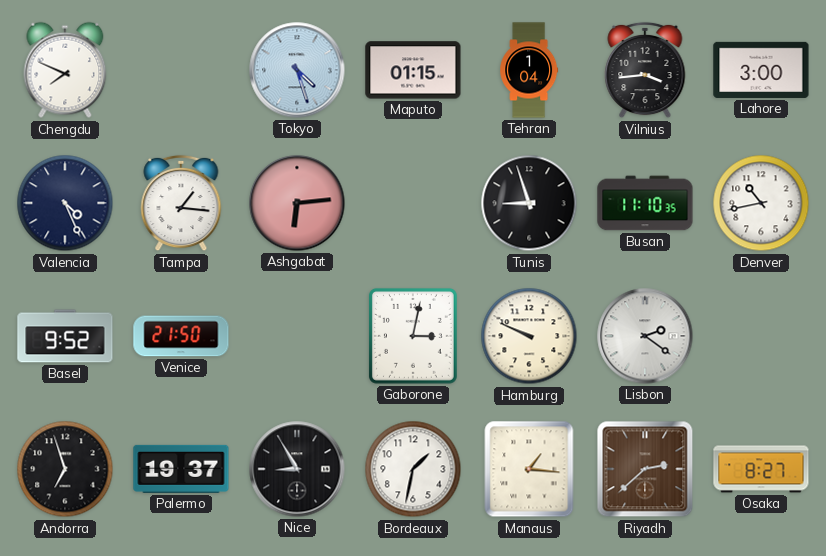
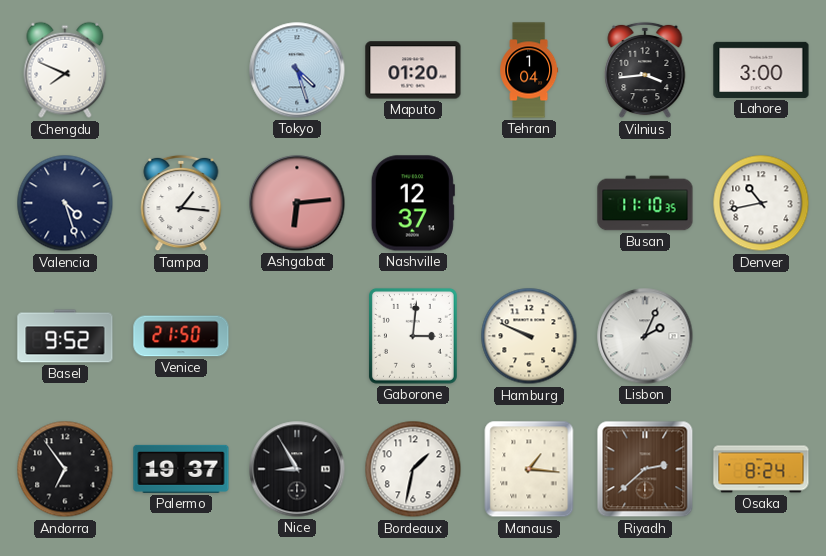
Maputo: 01:15 -> 01:20
Valencia: 4:26 -> 4:27
Nashville: none -> 12:37
Tunis: 8:57 -> none
Gaborone: 3:02 -> 3:01
Lisbon: 2:21 -> 2:04
Andorra: 6:57 -> 6:54
Osaka: 8:27 -> 8:24
